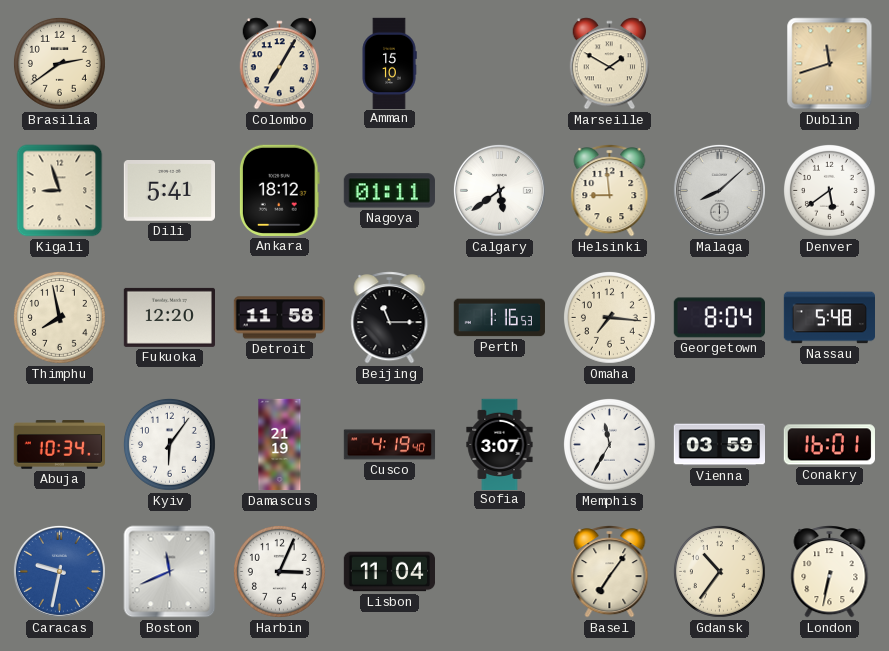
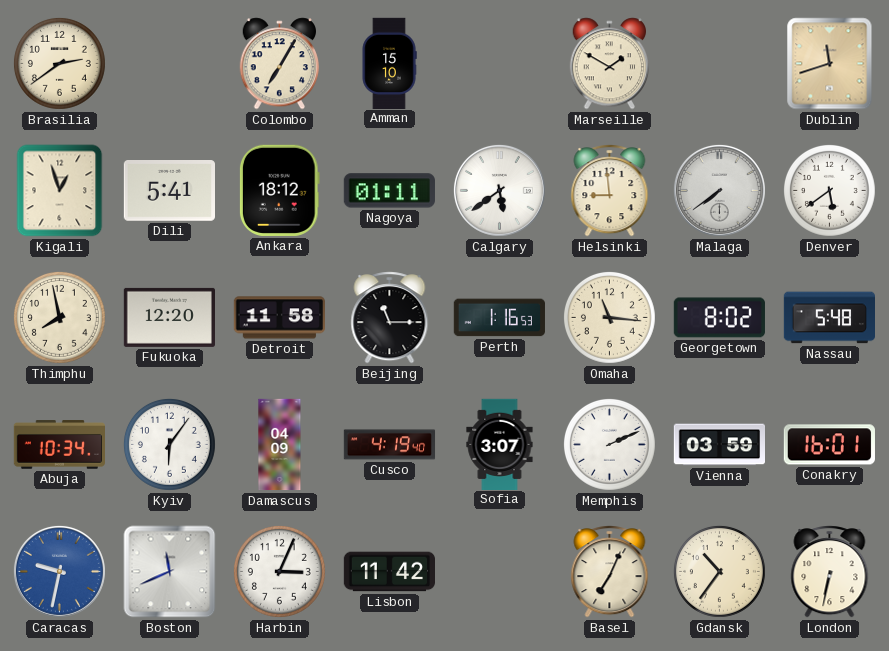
Kigali: 8:57 -> 12:57
Malaga: 8:08 -> 7:39
Omaha: 7:16 -> 11:16
Georgetown: 8:04 -> 8:02
Damascus: 21:19 -> 04:09
Memphis: 11:35 -> 2:11
Lisbon: 11:04 -> 11:42
Basel: 7:06 -> 7:04
